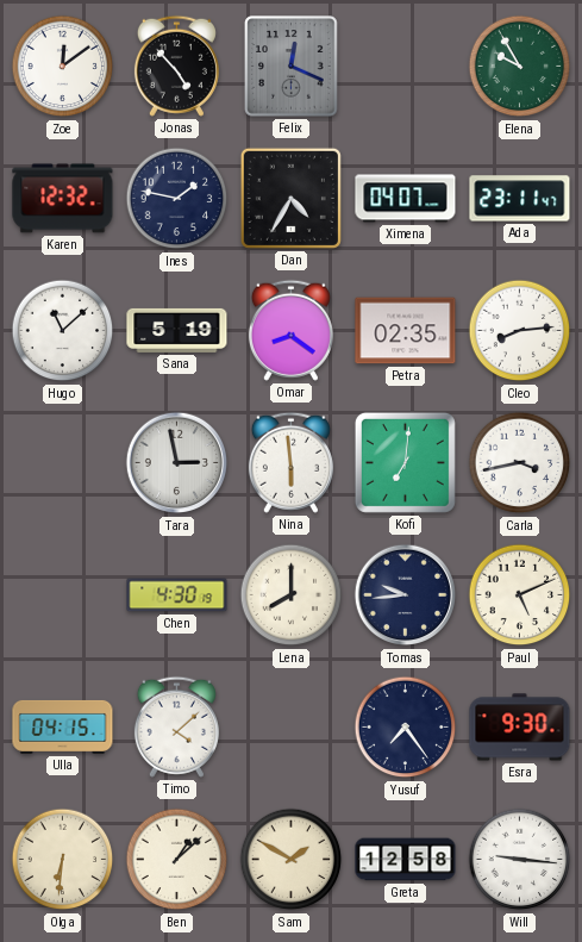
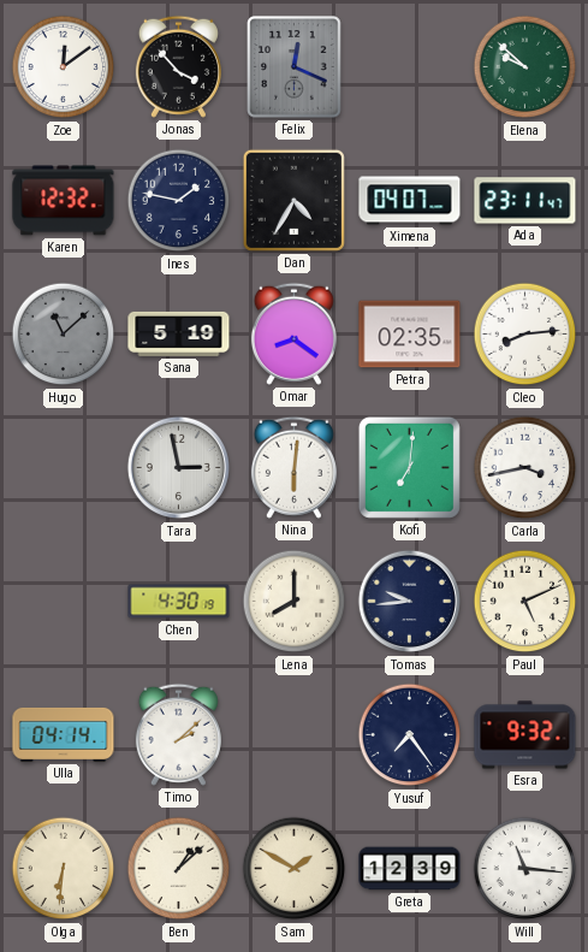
Jonas: 4:53 -> 3:53
Elena: 9:55 -> 9:52
Hugo dial: white -> grey
Nina: 5:59 -> 6:01
Ulla: 04:15 -> 04:14
Timo: 4:08 -> 2:08
Esra: 9:30 -> 9:32
Greta: 12:58 -> 12:39
Will: 9:16 -> 11:16
